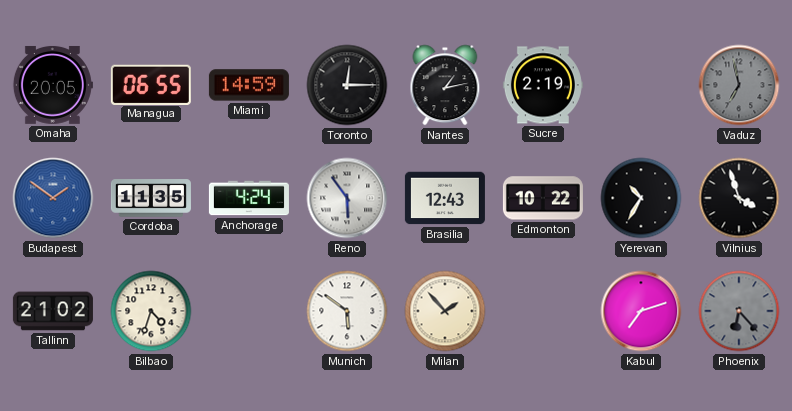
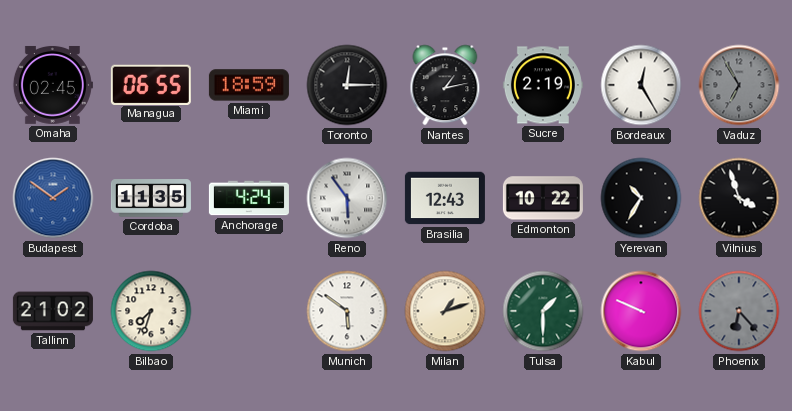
Omaha: 20:05 -> 02:45
Miami: 14:59 -> 18:59
Bordeaux: none -> 12:25
Vaduz: 6:58 -> 6:55
Bilbao: 4:33 -> 7:33
Milan: 1:53 -> 1:12
Tulsa: none -> 1:30
Kabul: 7:12 -> 9:49
